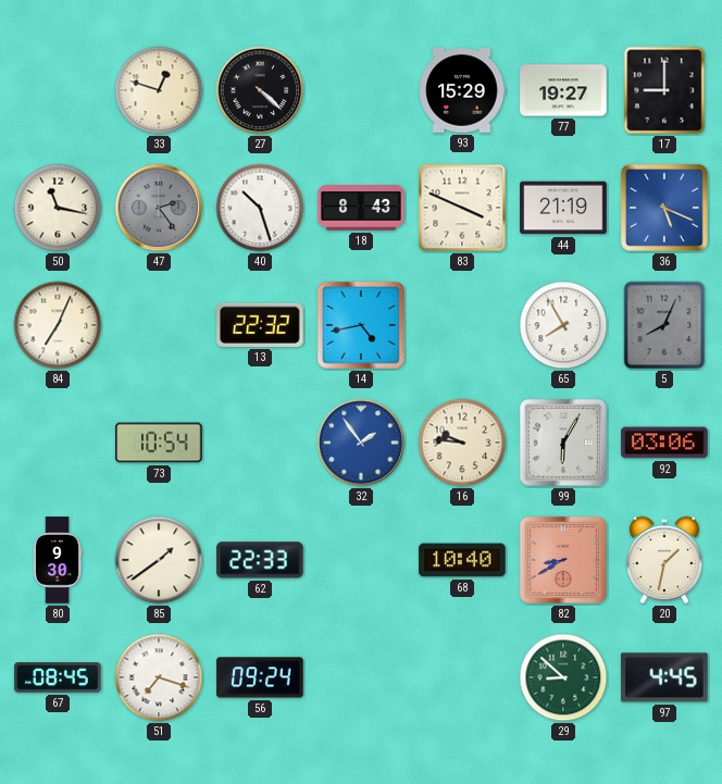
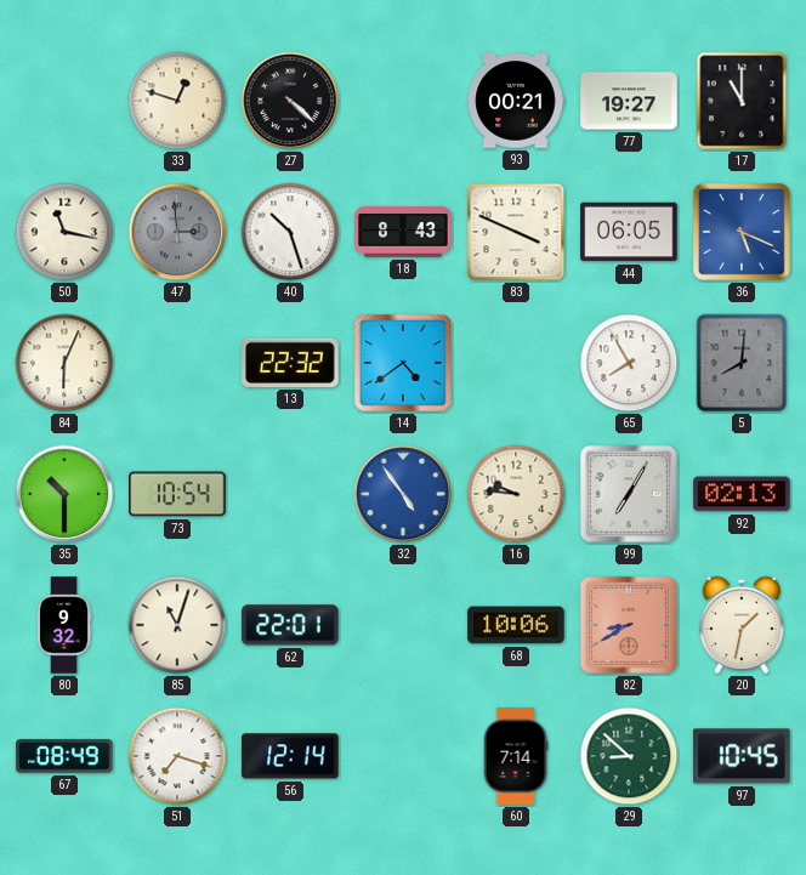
93: 15:29 -> 00:21
17: 9:00 -> 11:00
47: 2:24 -> 2:59
44: 21:19 -> 06:05
84: 7:04 -> 6:04
14: 4:43 -> 4:39
5: 8:04 -> 8:01
35: none -> 10:30
32: 1:54 -> 4:54
99: 6:05 -> 7:05
92: 03:06 -> 02:13
80: 9:30 -> 9:32
85: 1:39 -> 11:03
62: 22:33 -> 22:01
68: 10:40 -> 10:06
67: 08:45 -> 08:49
56: 09:24 -> 12:14
60: none -> 7:14
97: 4:45 -> 10:45
